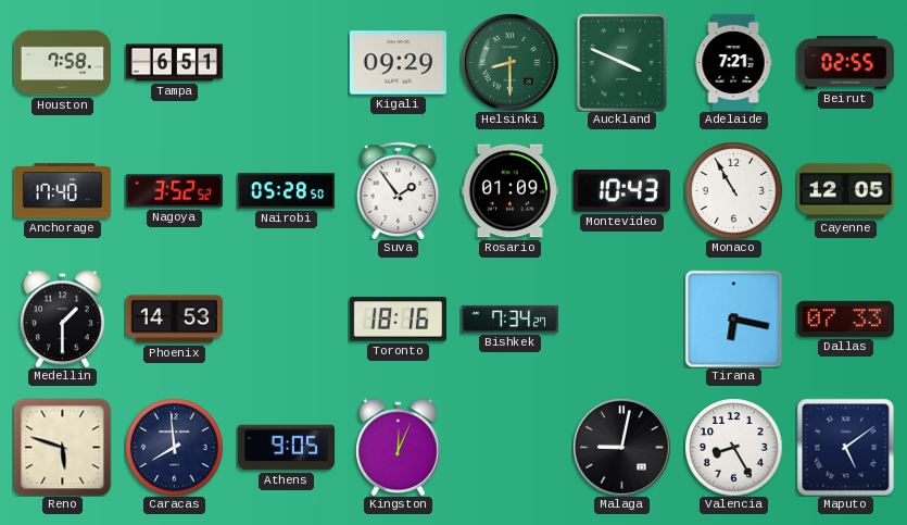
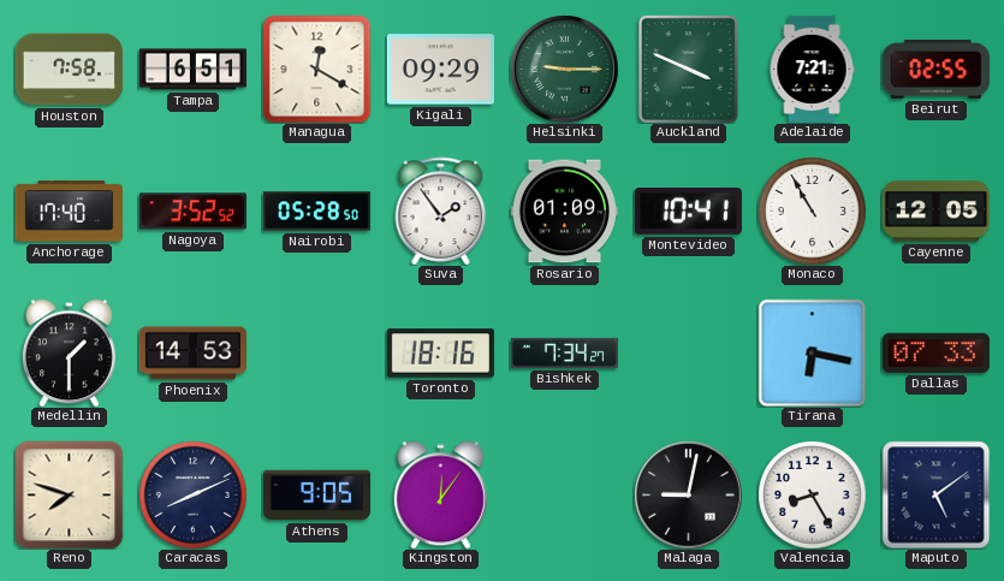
Managua: none -> 12:20
Helsinki: 8:30 -> 9:15
Montevideo: 10:43 -> 10:41
Reno: 5:48 -> 7:48
Caracas: 7:59 -> 8:11
Kingston: 12:04 -> 12:06
